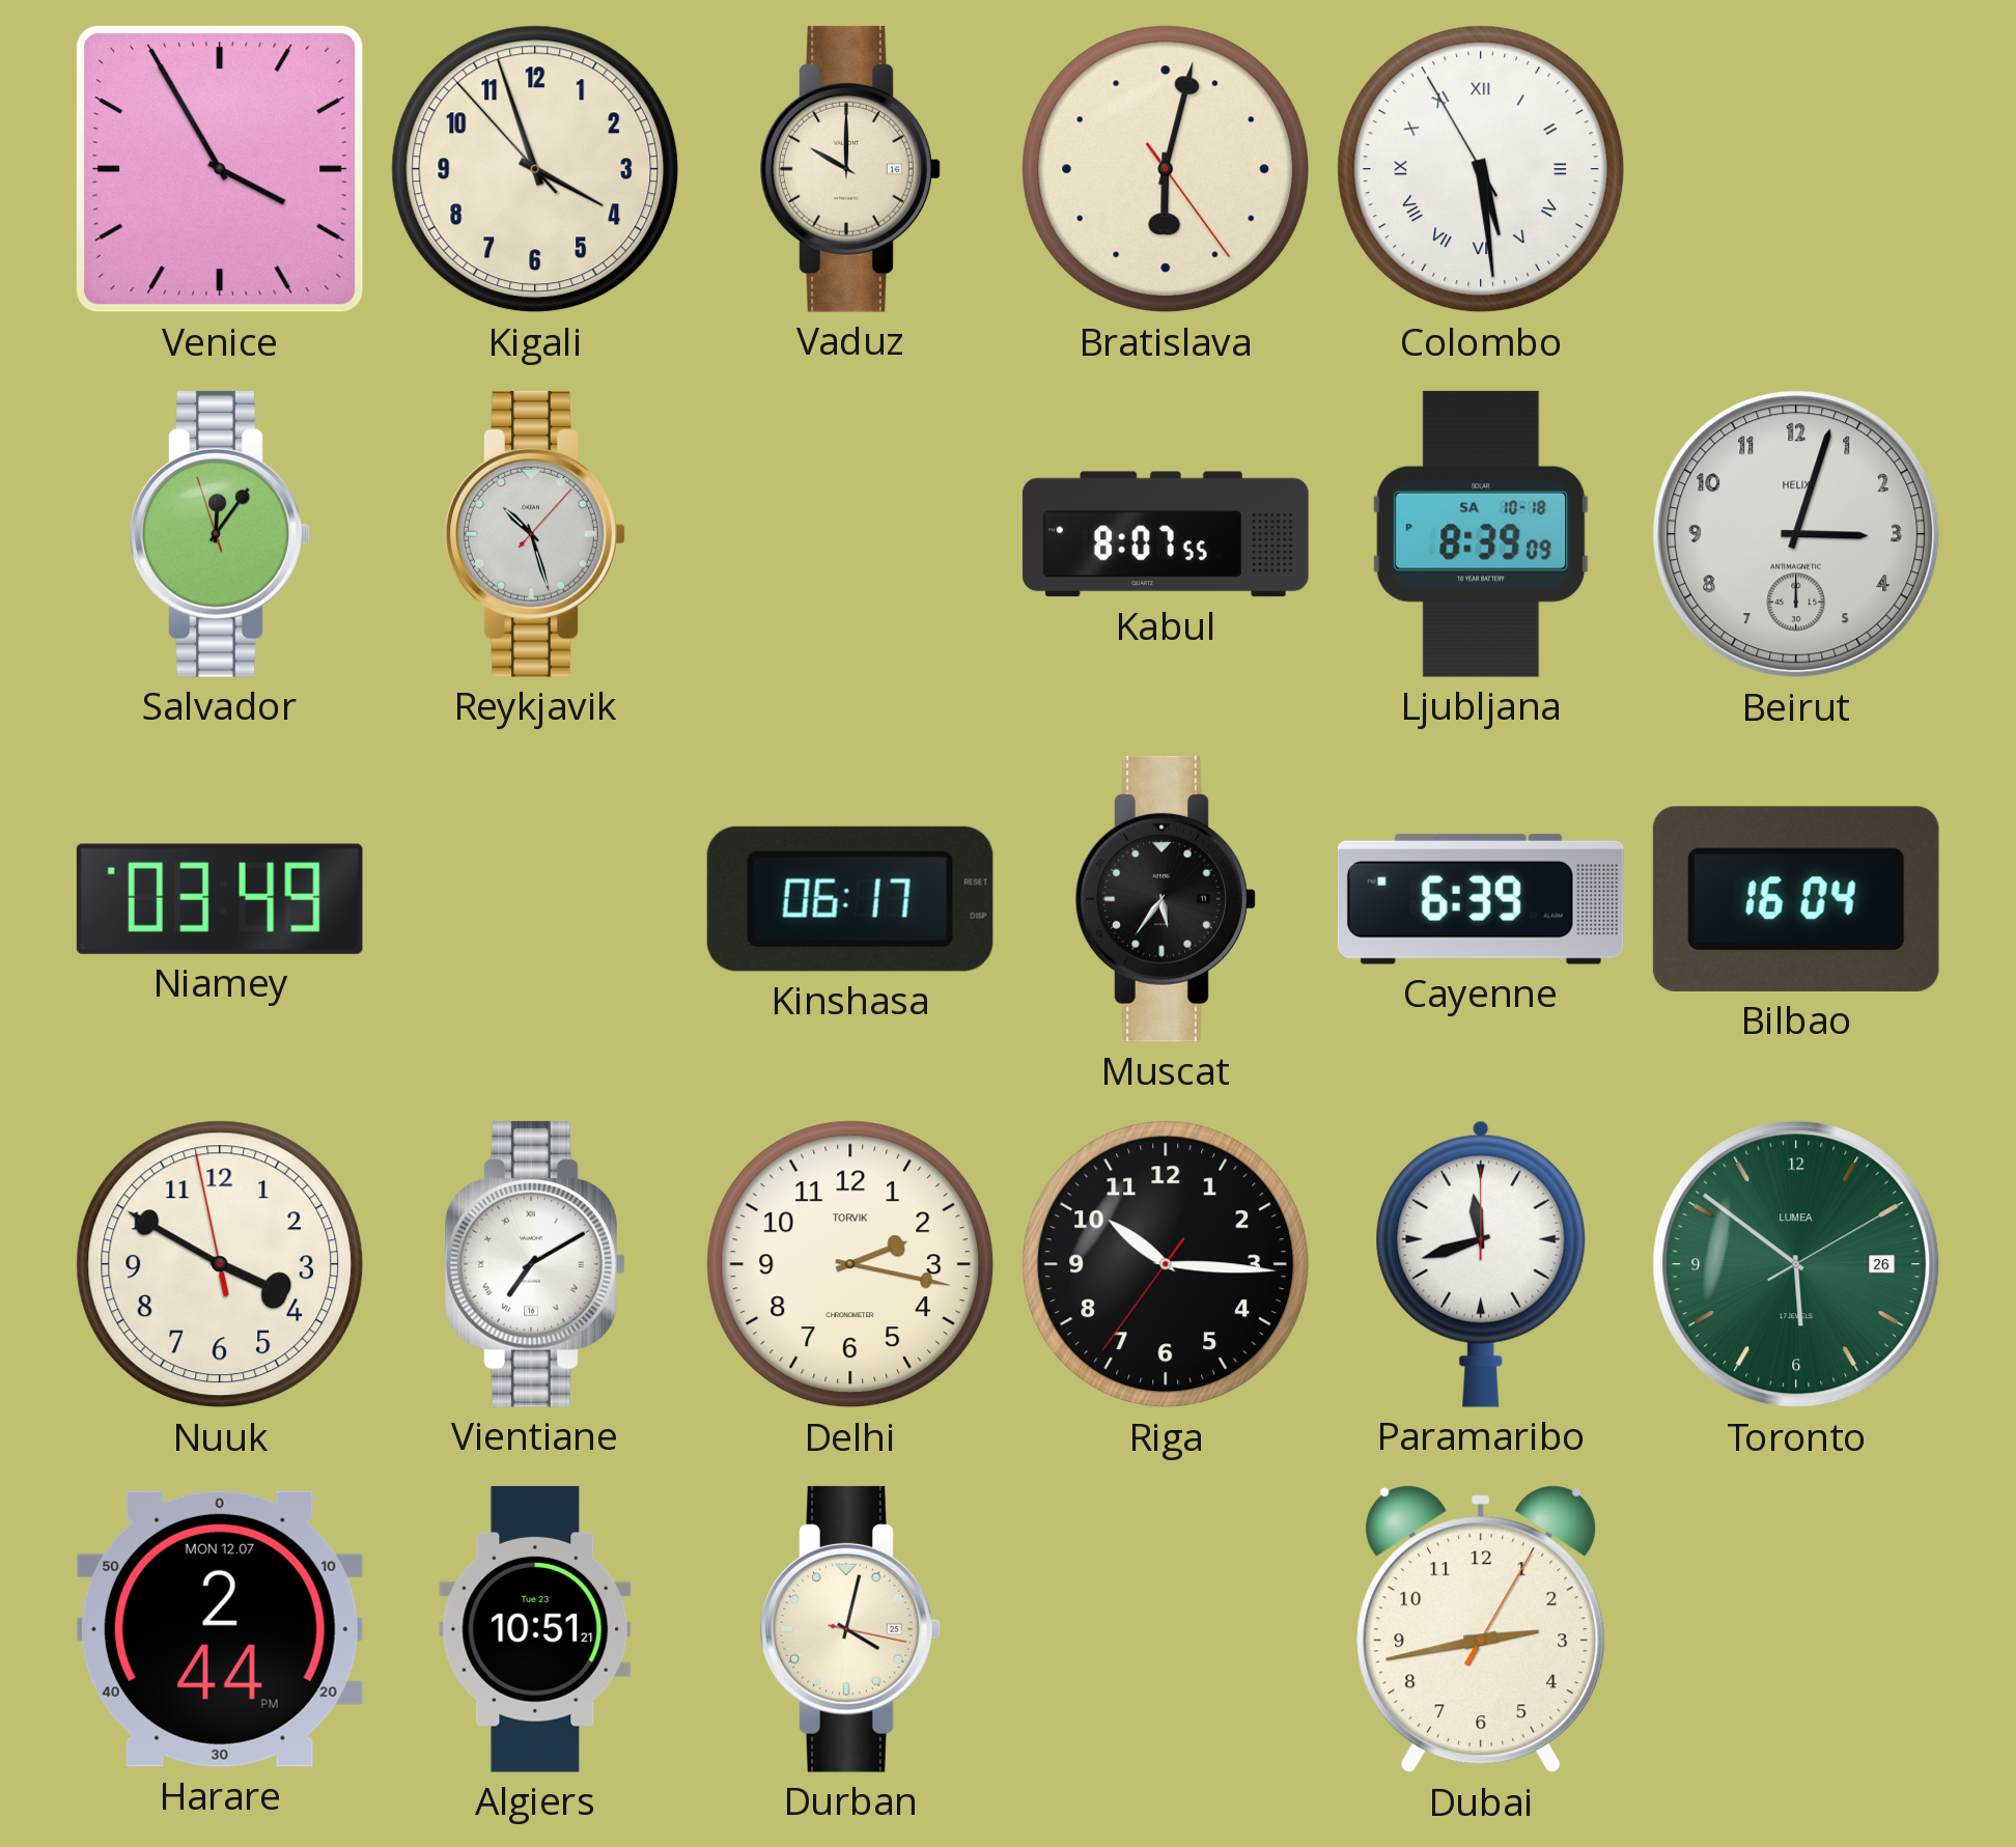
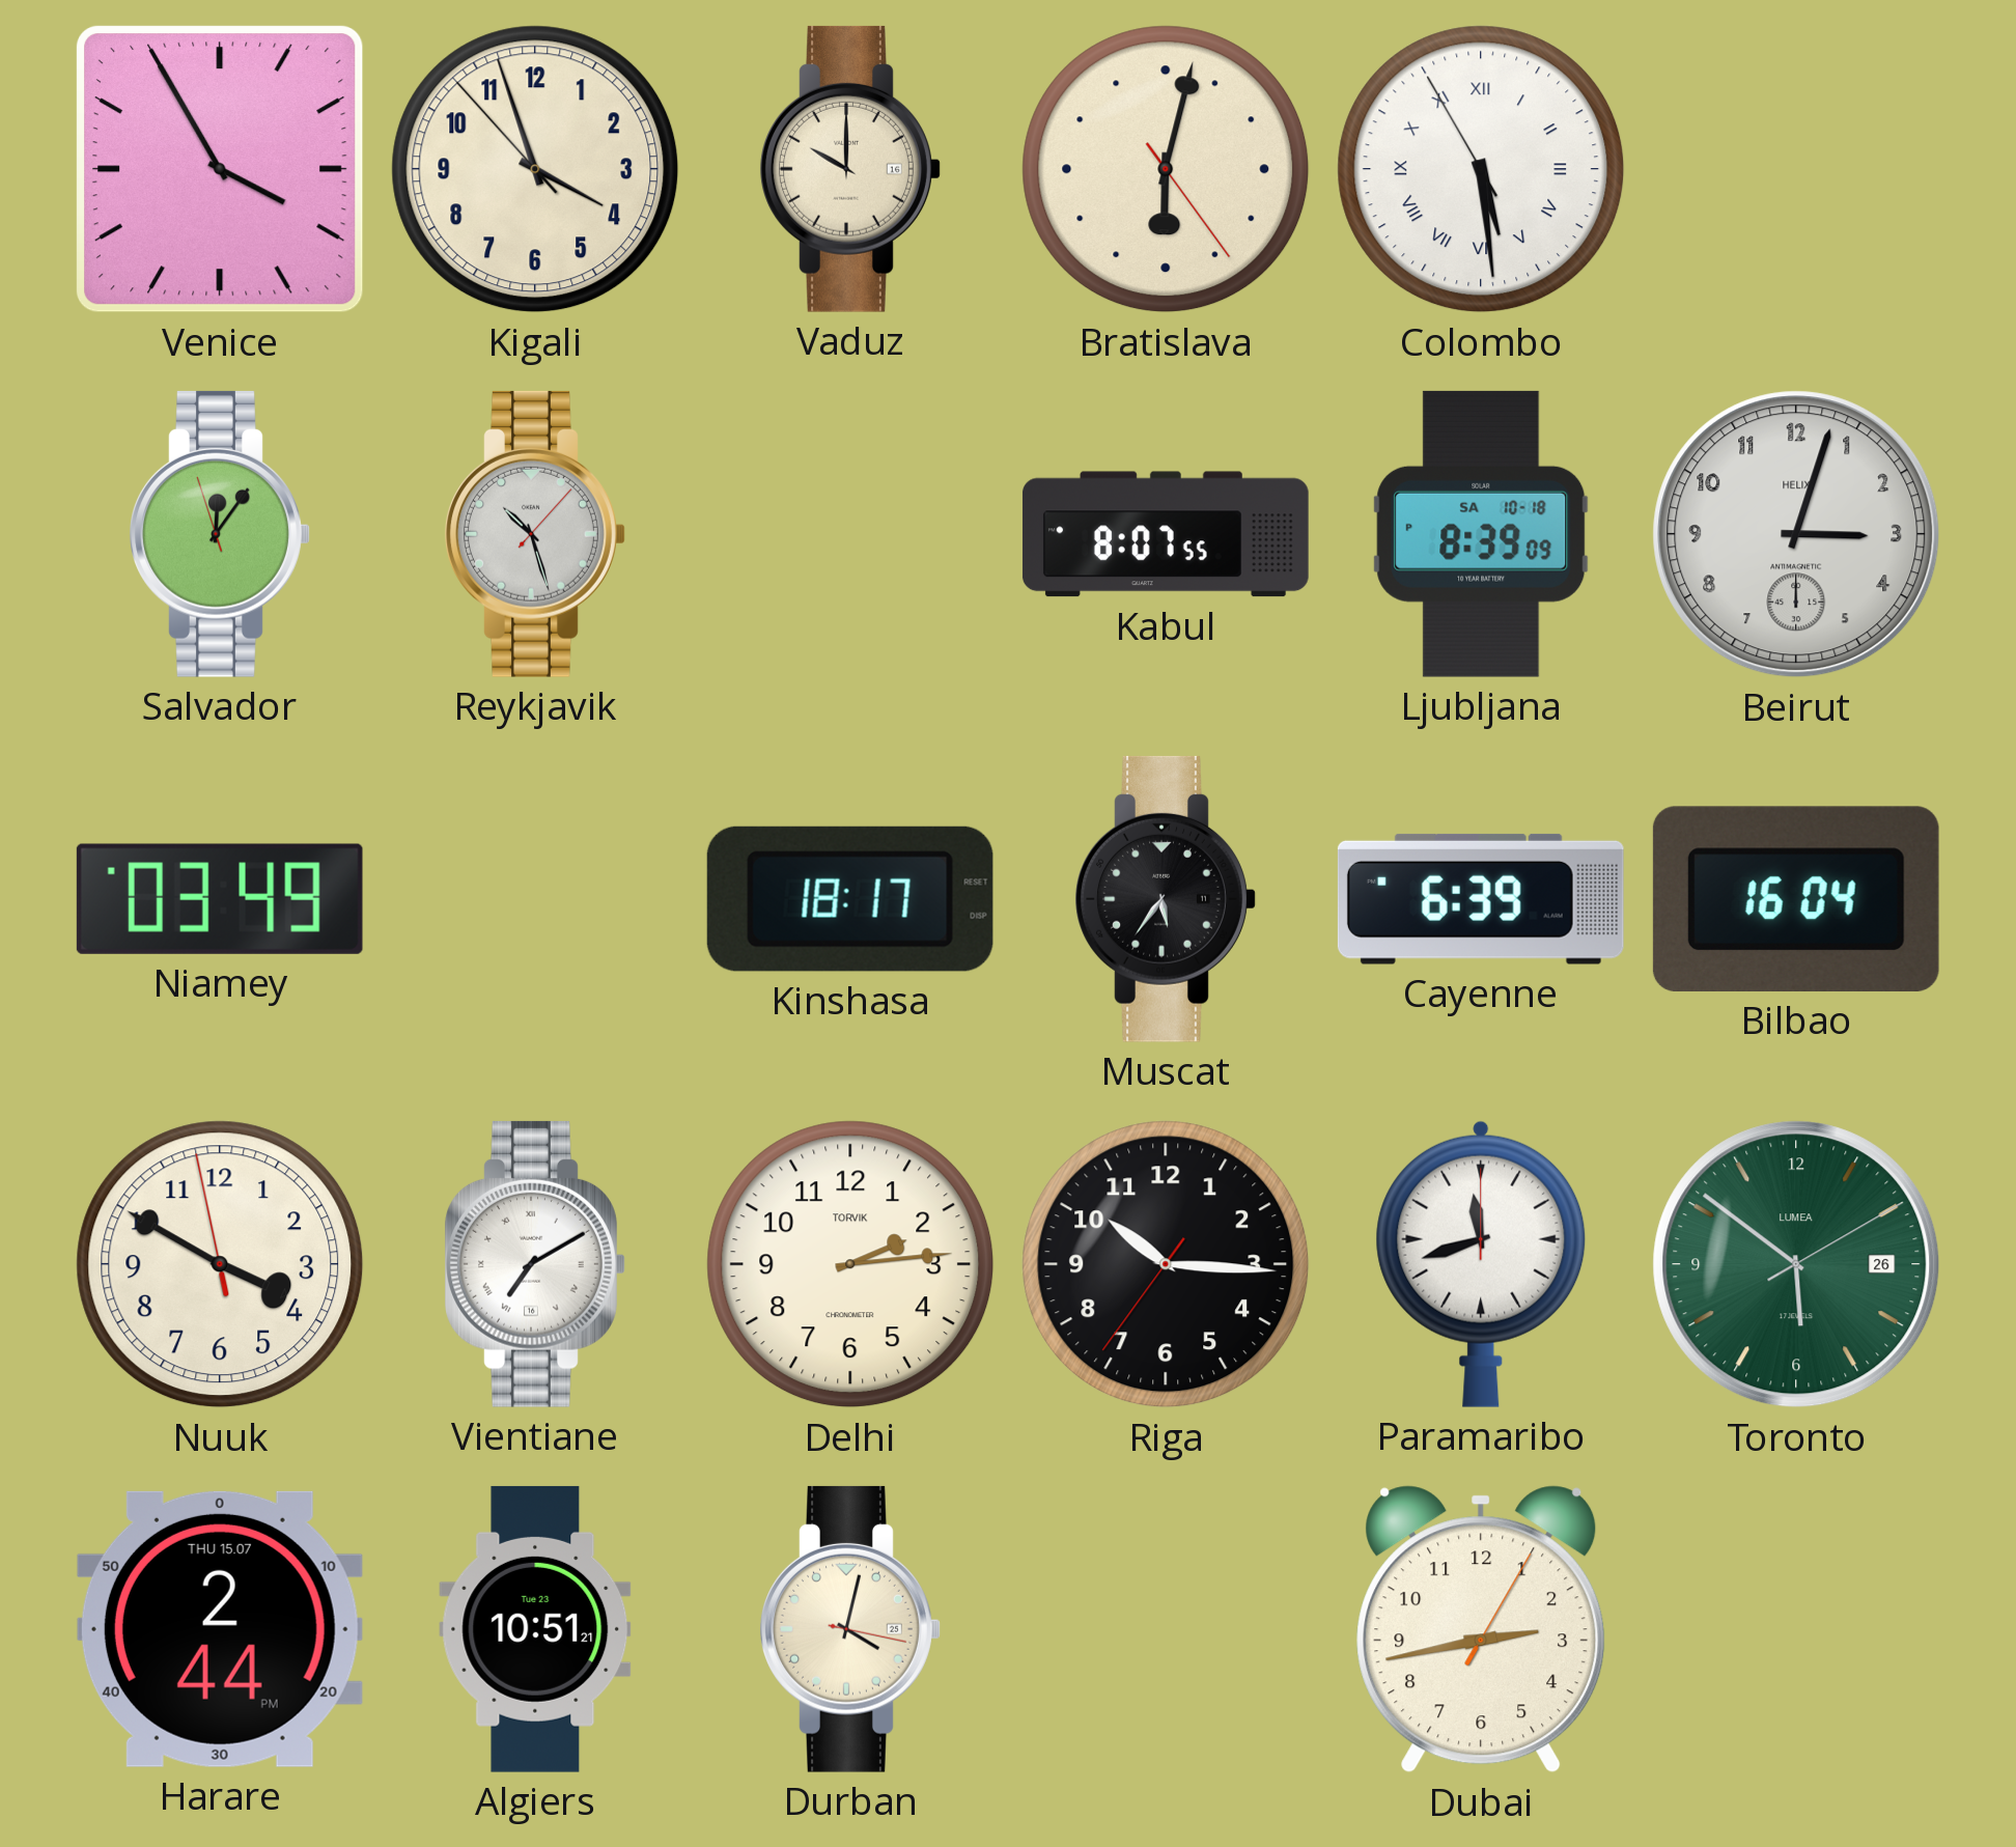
Kinshasa: 06:17 -> 18:17
Delhi: 2:17 -> 2:14
Harare date: MON 12.07 -> THU 15.07
